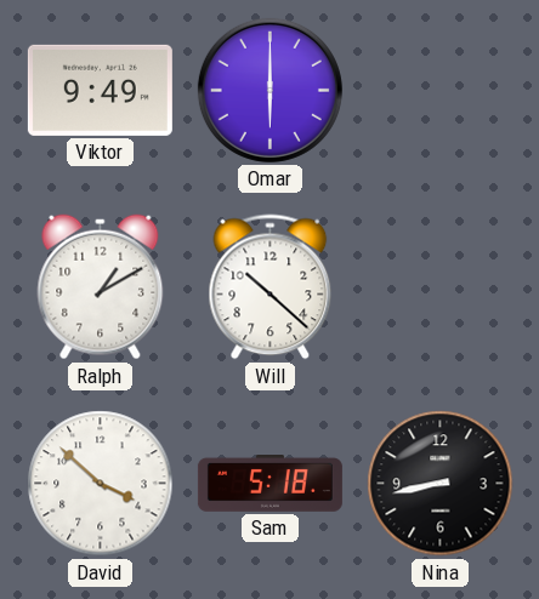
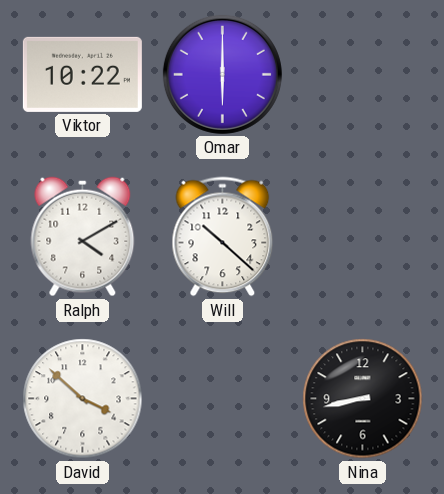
Viktor: 9:49 -> 10:22
Ralph: 1:10 -> 4:10
Sam: 5:18 -> none
